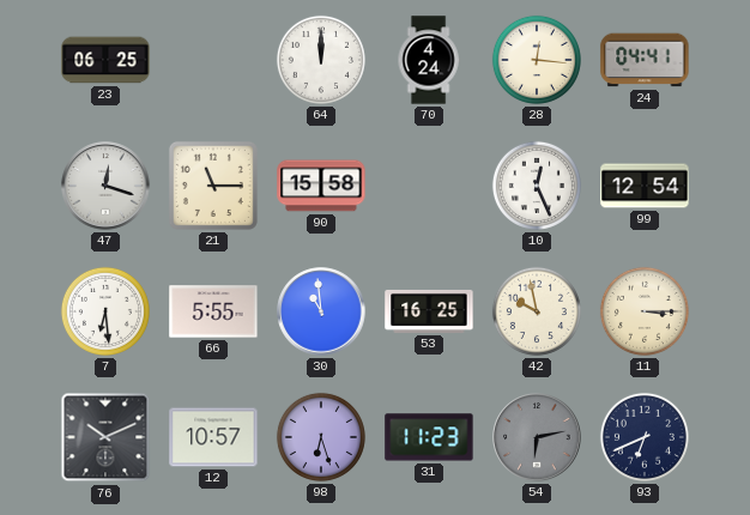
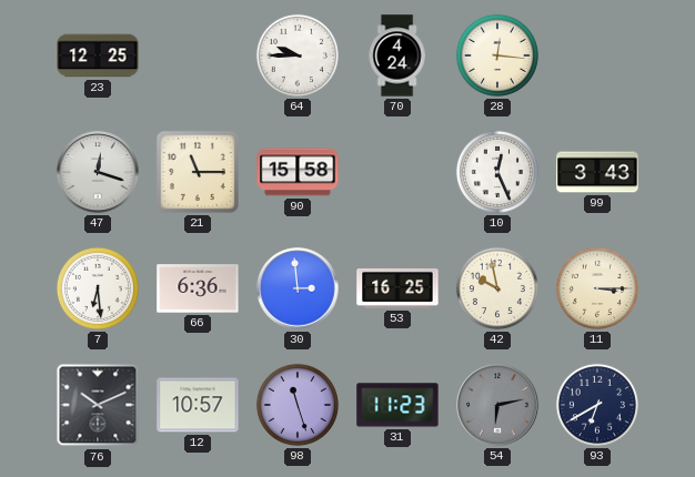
23: 06:25 -> 12:25
64: 12:00 -> 9:45
24: 04:41 -> none
99: 12:54 -> 3:43
66: 5:55 -> 6:36
30: 10:59 -> 2:59
98: 6:27 -> 11:27
93: 6:41 -> 6:40
